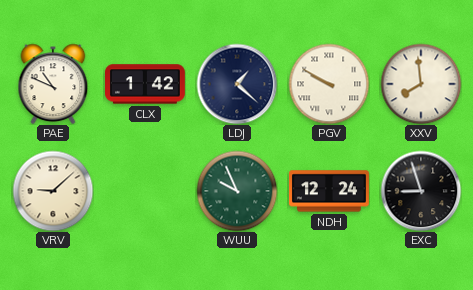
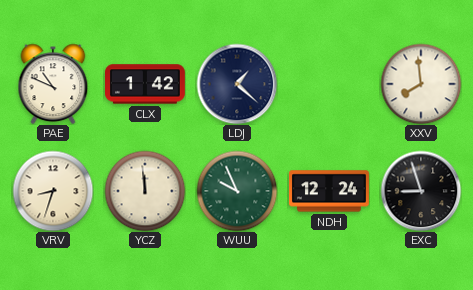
PGV: 9:50 -> none
VRV: 9:08 -> 8:33
YCZ: none -> 11:59
